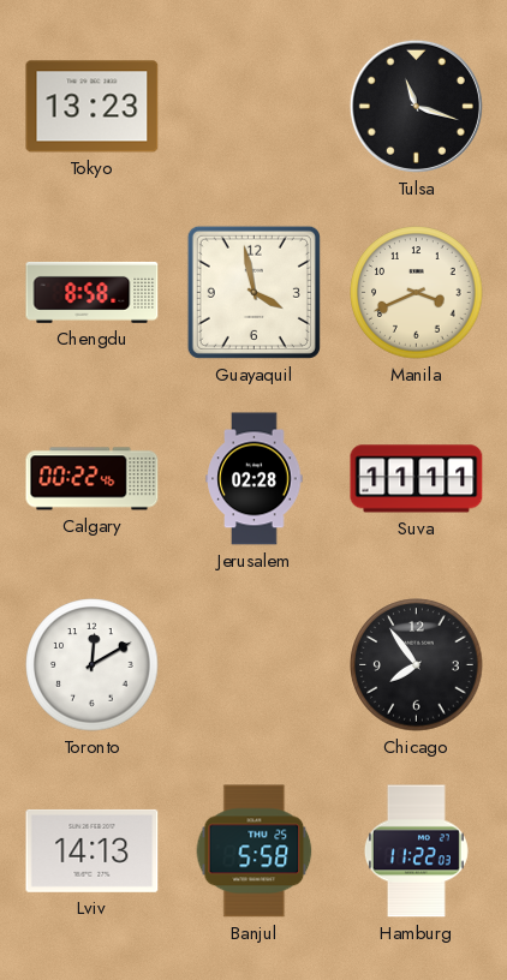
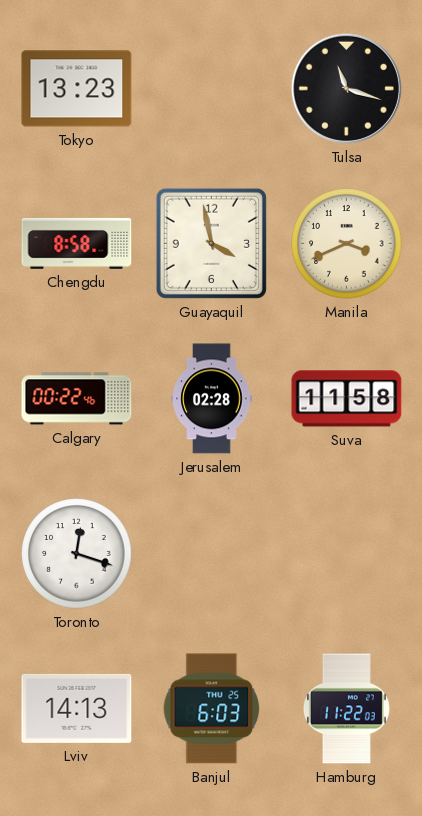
Suva: 11:11 -> 11:58
Toronto: 12:10 -> 12:18
Chicago: 7:54 -> none
Banjul: 5:58 -> 6:03
